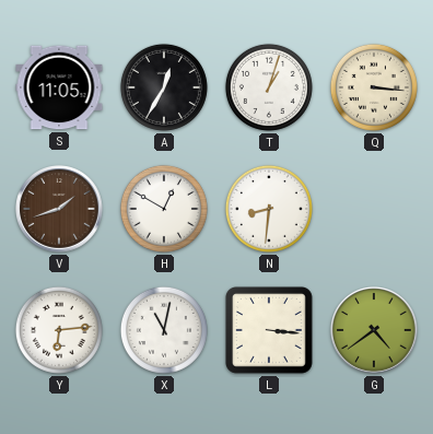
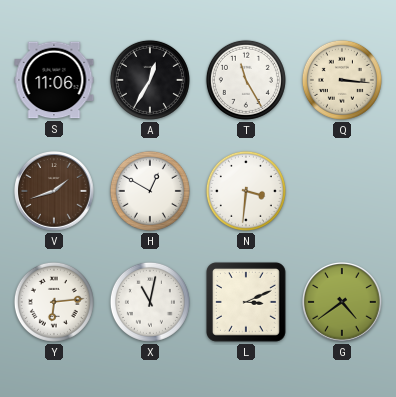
S: 11:05 -> 11:06
T: 1:03 -> 11:25
N: 8:31 -> 3:31
L: 3:16 -> 3:11
